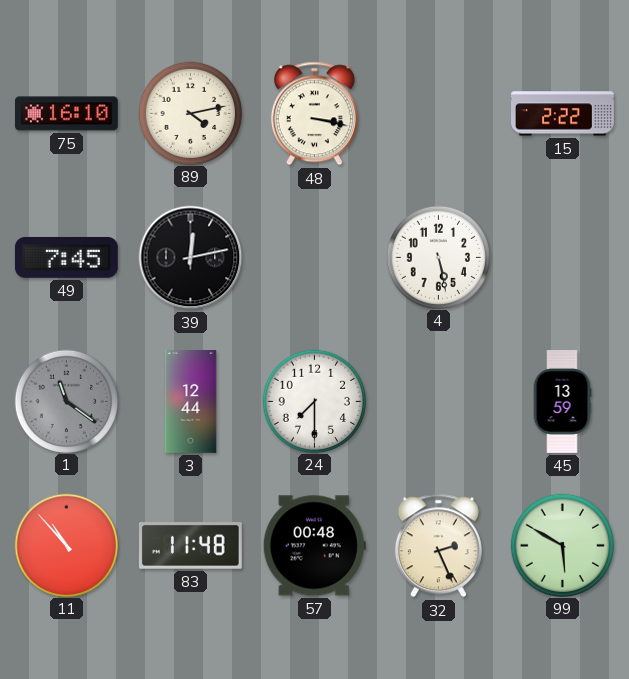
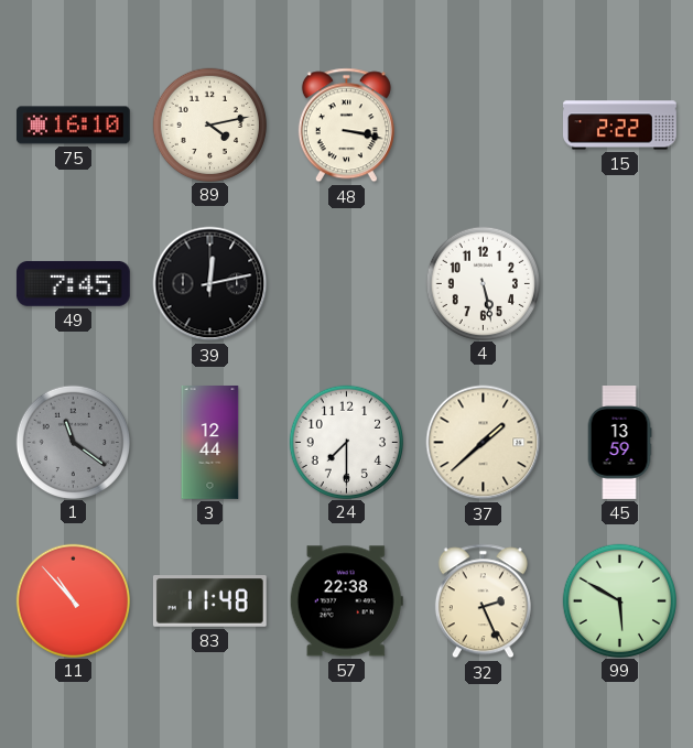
37: none -> 1:38
57: 00:48 -> 22:38
